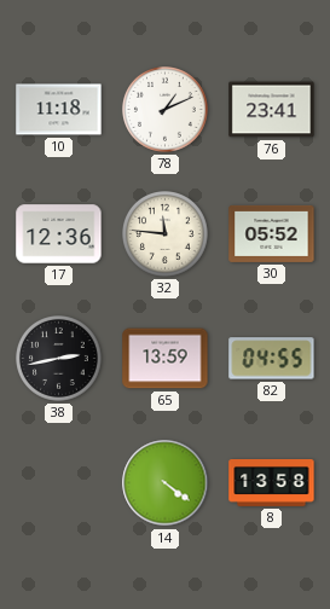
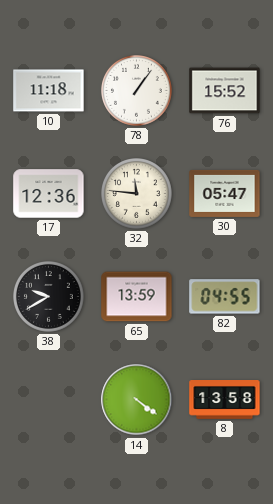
78: 1:11 -> 1:06
76: 23:41 -> 15:52
30: 05:52 -> 05:47
38: 2:43 -> 9:40
